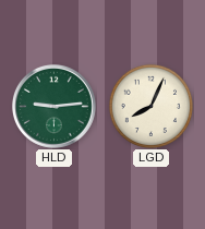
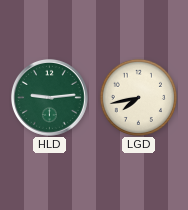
LGD: 8:04 -> 7:43
